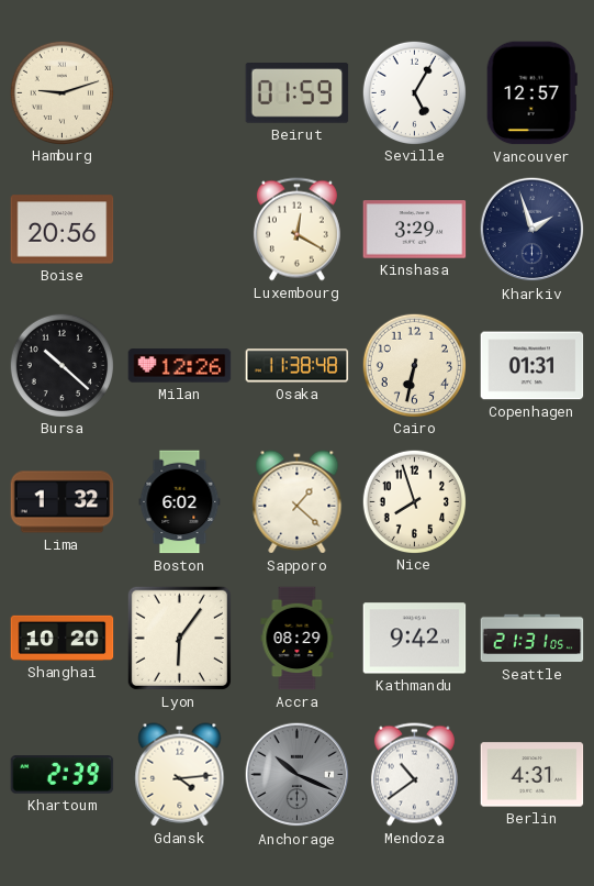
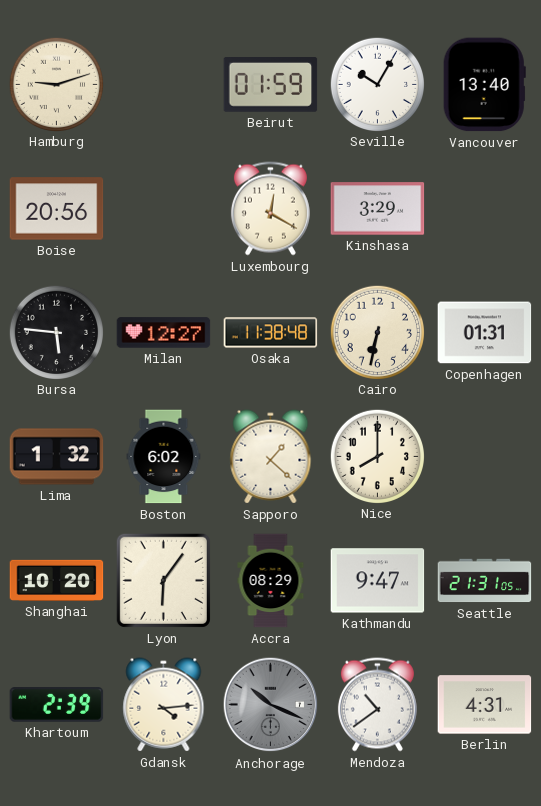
Seville: 5:05 -> 10:05
Vancouver: 12:57 -> 13:40
Kharkiv: 1:57 -> none
Bursa: 10:22 -> 5:46
Milan: 12:26 -> 12:27
Nice: 7:57 -> 8:00
Kathmandu: 9:42 -> 9:47
